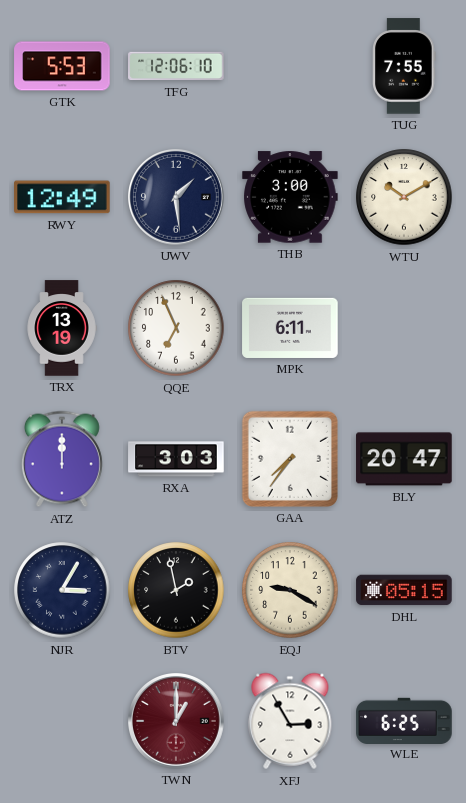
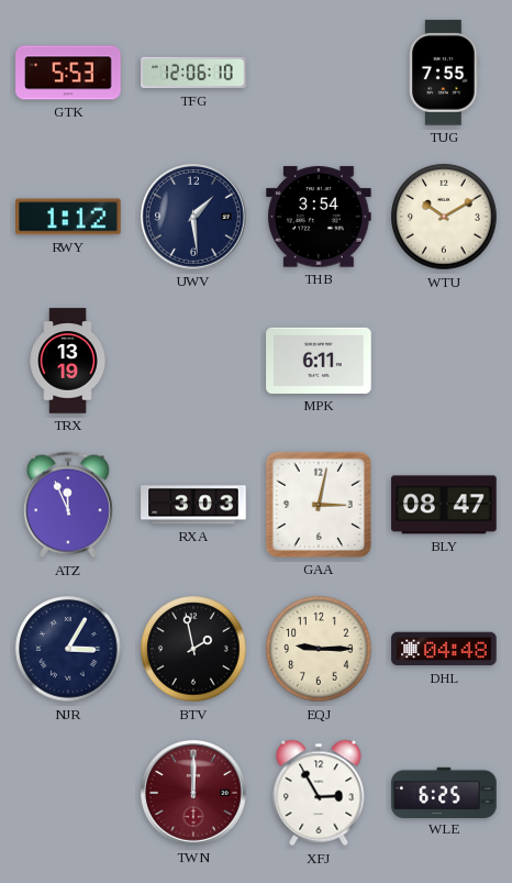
RWY: 12:49 -> 1:12
THB: 3:00 -> 3:54
QQE: 6:56 -> none
ATZ: 12:00 -> 11:56
GAA: 7:36 -> 3:02
BLY: 20:47 -> 08:47
EQJ: 9:20 -> 9:15
DHL: 05:15 -> 04:48
TWN: 1:00 -> 12:00
